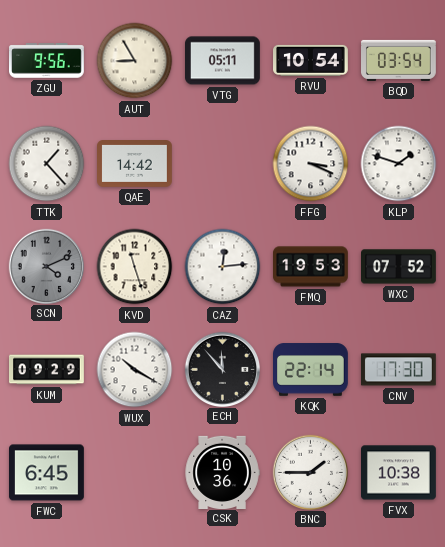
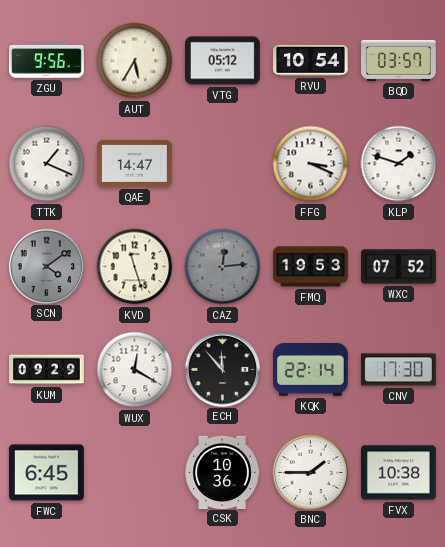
AUT: 8:55 -> 5:35
VTG: 05:11 -> 05:12
BQD: 03:54 -> 03:57
TTK: 1:23 -> 1:19
QAE: 14:42 -> 14:47
SCN: 4:11 -> 4:09
CAZ dial: white -> grey
WUX: 10:20 -> 12:20
